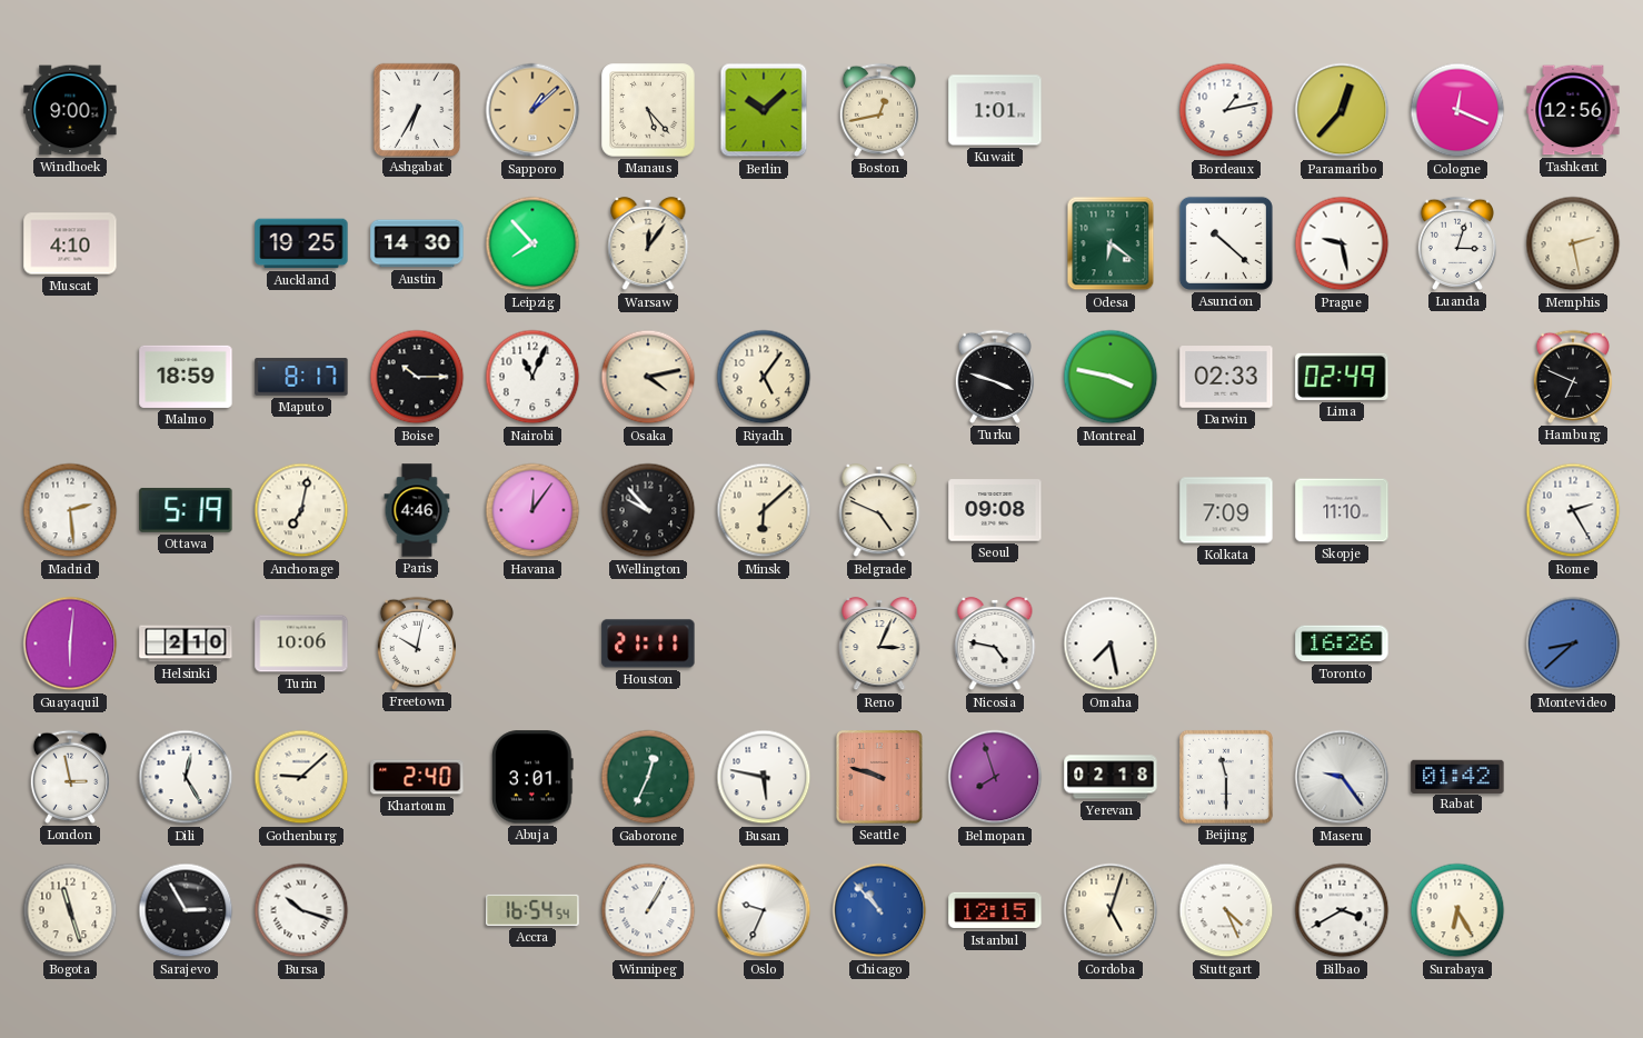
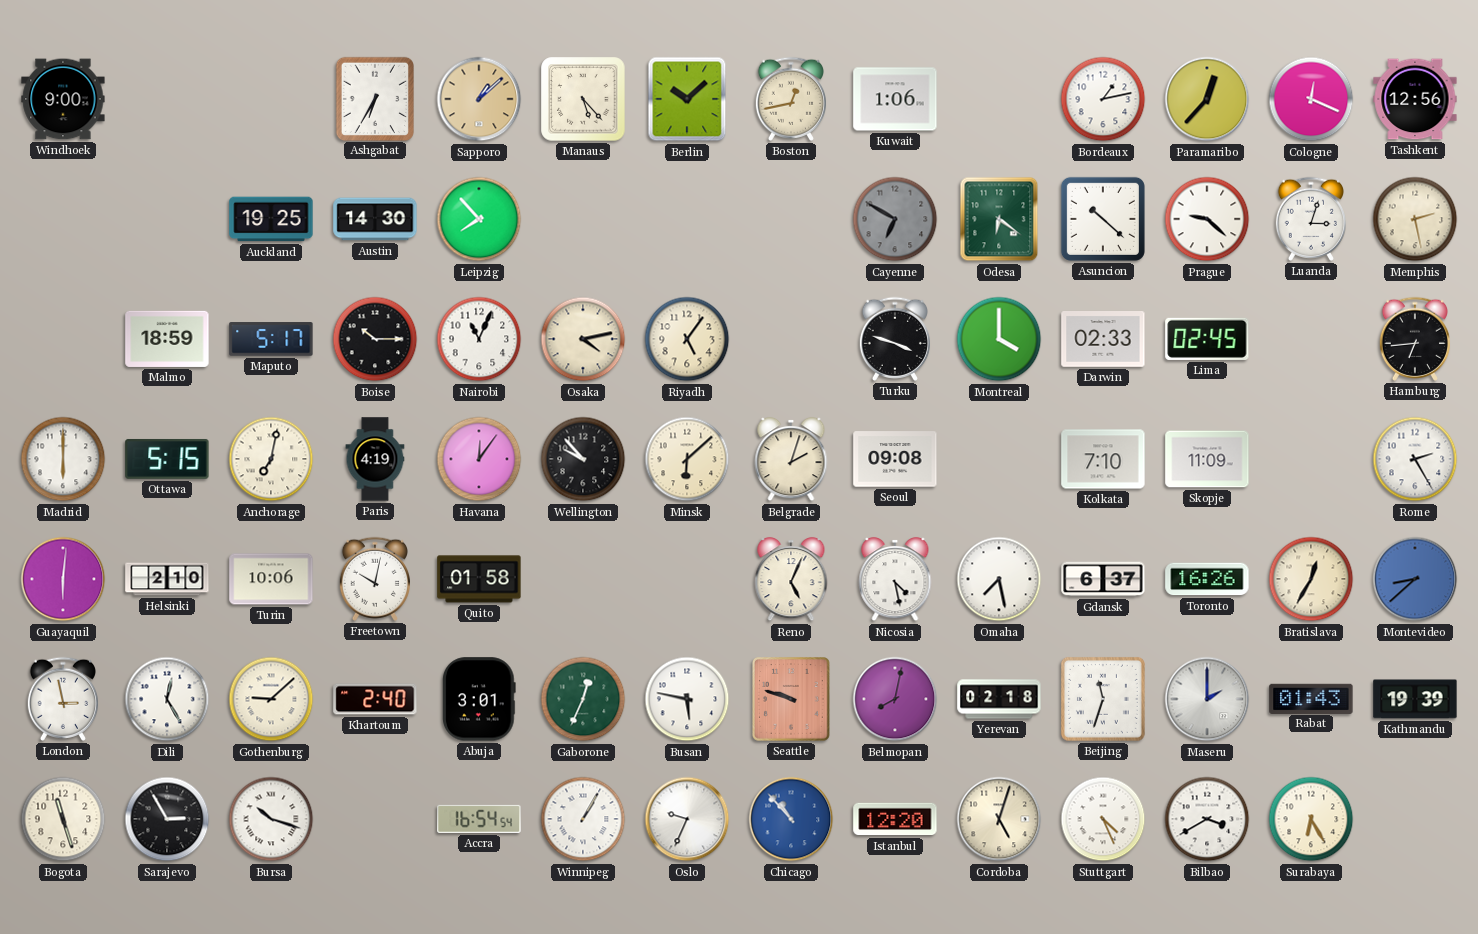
Kuwait: 1:01 -> 1:06
Muscat: 4:10 -> none
Warsaw: 12:06 -> none
Cayenne: none -> 6:50
Prague: 9:28 -> 9:22
Maputo: 8:17 -> 5:17
Montreal: 3:47 -> 4:00
Lima: 02:49 -> 02:45
Hamburg: 6:49 -> 6:44
Madrid: 2:29 -> 6:00
Ottawa: 5:19 -> 5:15
Paris: 4:46 -> 4:19
Belgrade: 4:49 -> 2:03
Kolkata: 7:09 -> 7:10
Skopje: 11:10 -> 11:09
Quito: none -> 01:58
Houston: 21:11 -> none
Reno: 3:04 -> 5:04
Nicosia: 4:47 -> 4:28
Gdansk: none -> 6:37
Bratislava: none -> 12:35
Belmopan: 7:57 -> 8:02
Beijing: 11:30 -> 11:33
Maseru: 9:24 -> 2:00
Rabat: 01:42 -> 01:43
Kathmandu: none -> 19:39
Istanbul: 12:15 -> 12:20
